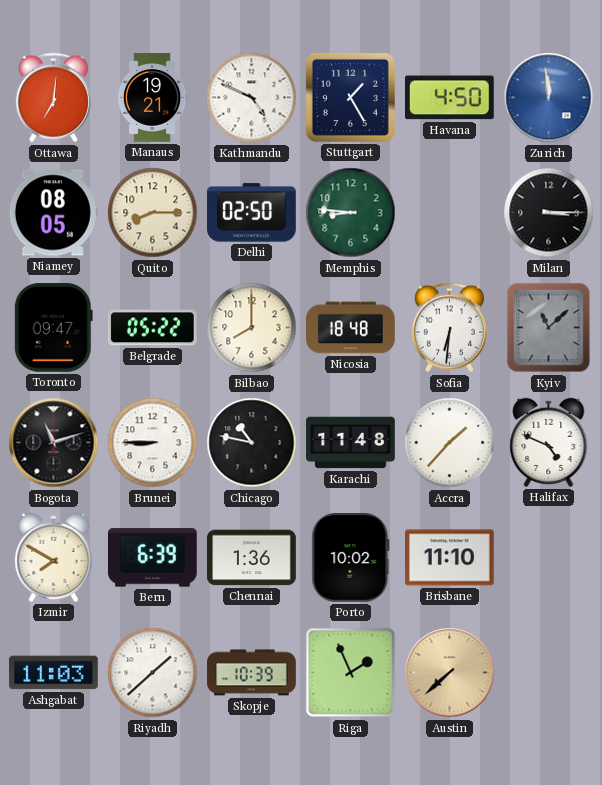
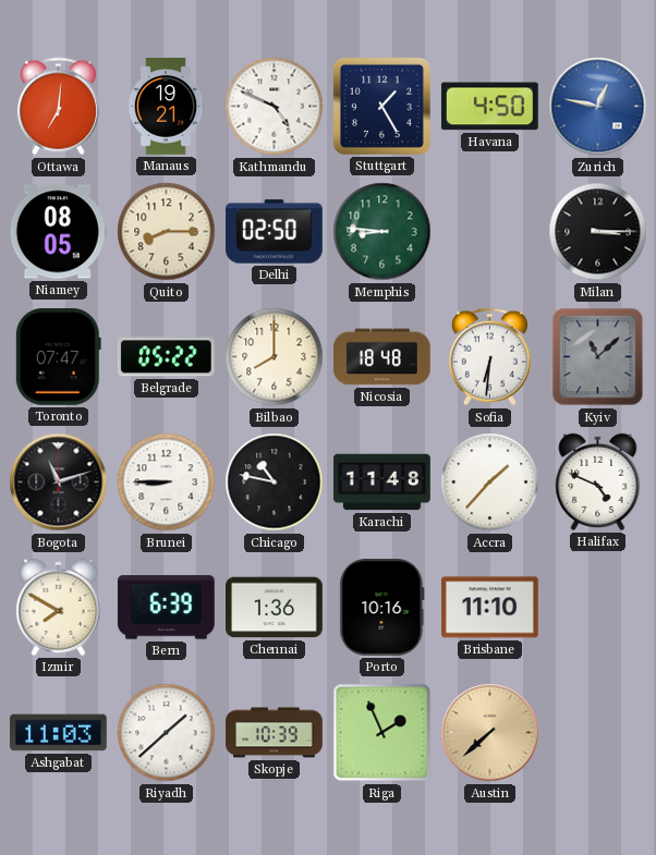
Zurich: 11:59 -> 12:47
Toronto: 09:47 -> 07:47
Porto: 10:02 -> 10:16
